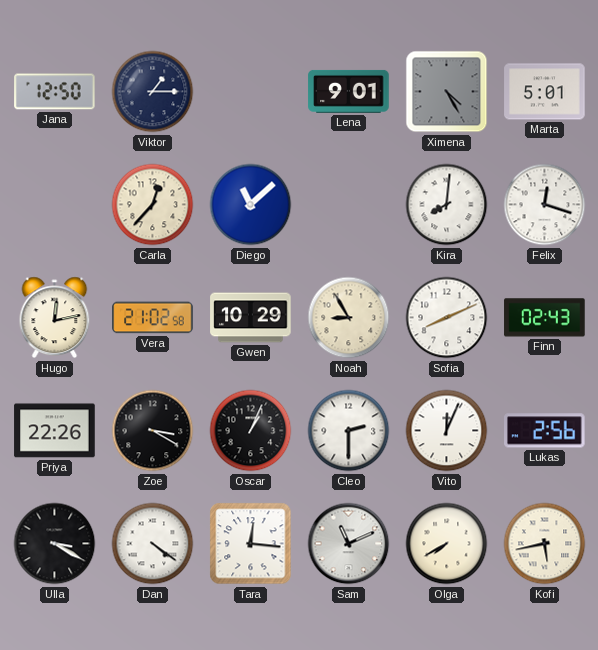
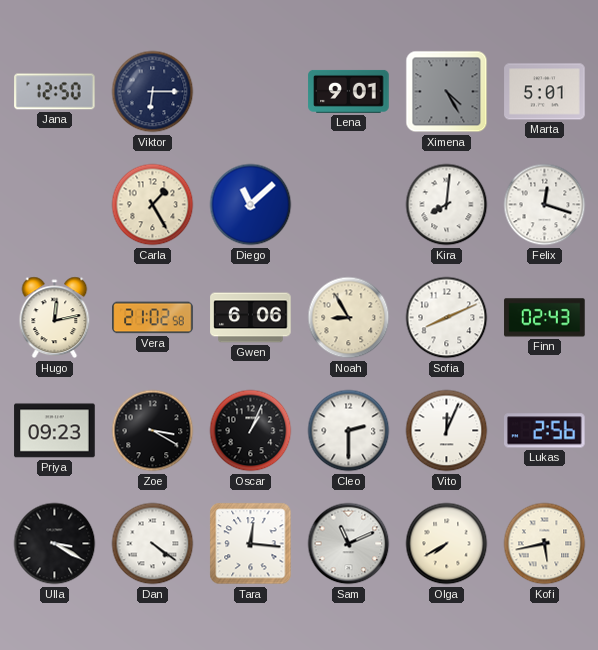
Viktor: 1:15 -> 6:15
Carla: 12:37 -> 1:25
Gwen: 10:29 -> 6:06
Priya: 22:26 -> 09:23
